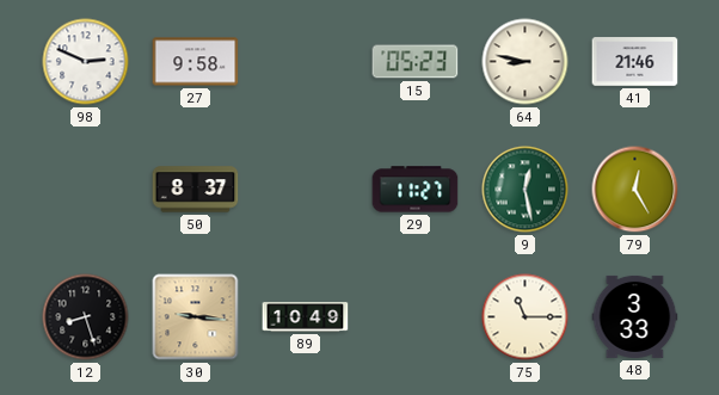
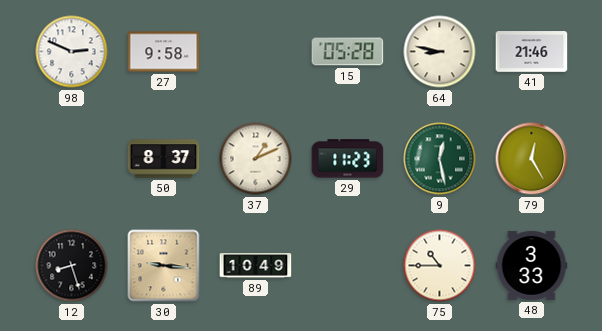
15: 05:23 -> 05:28
37: none -> 1:11
29: 11:27 -> 11:23
75: 11:15 -> 10:45
